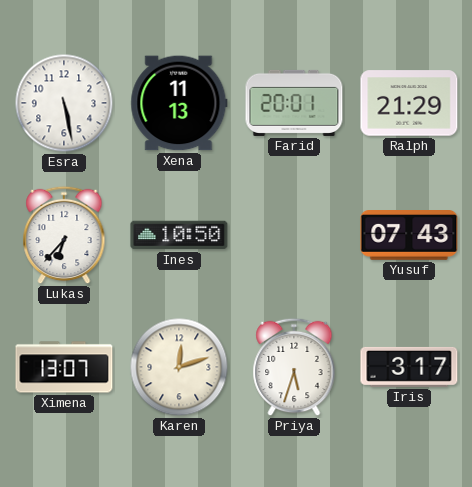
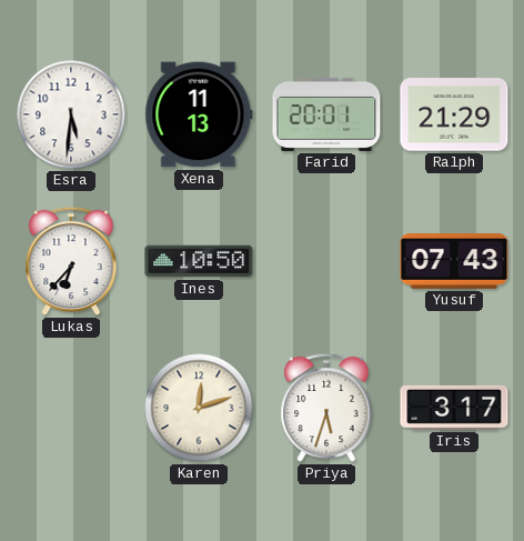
Esra: 5:28 -> 5:31
Ximena: 13:07 -> none
